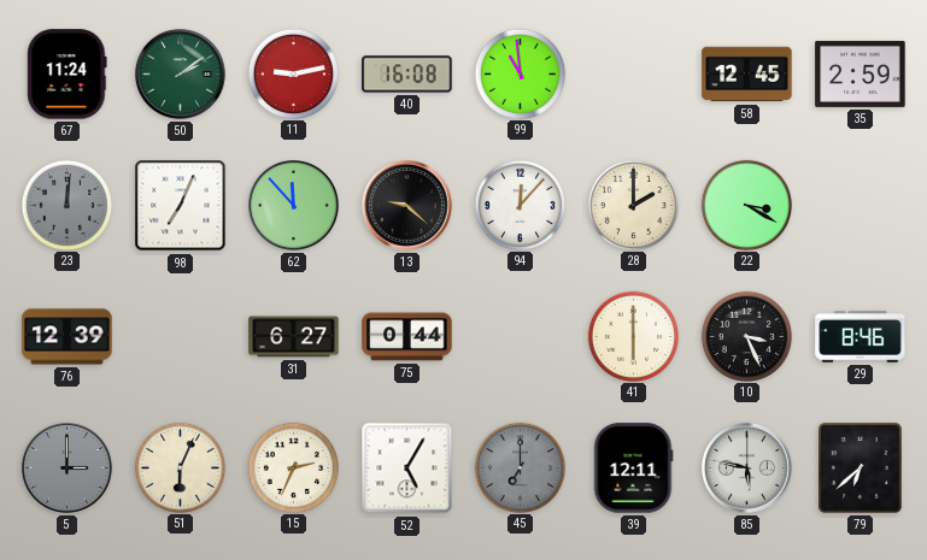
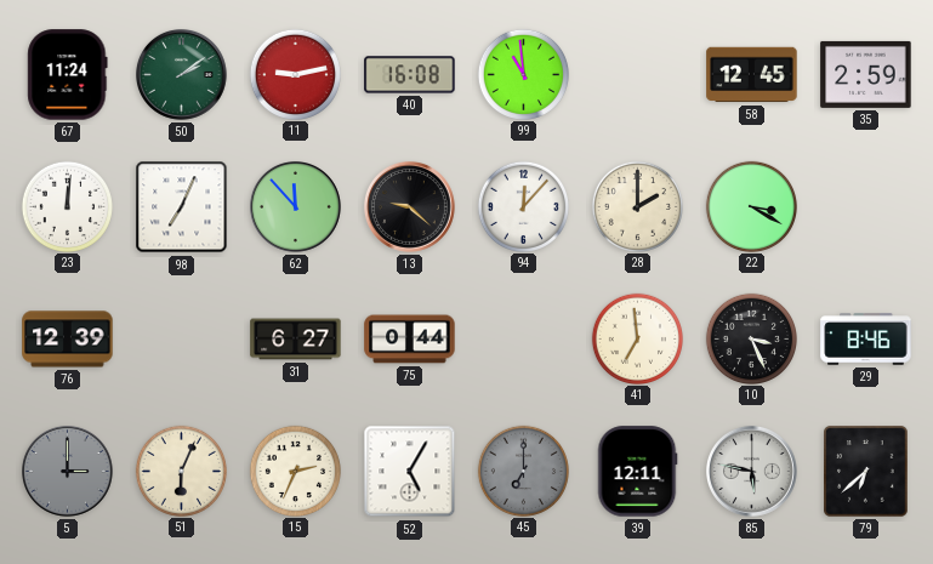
23 dial: grey -> white
41: 6:00 -> 6:59
